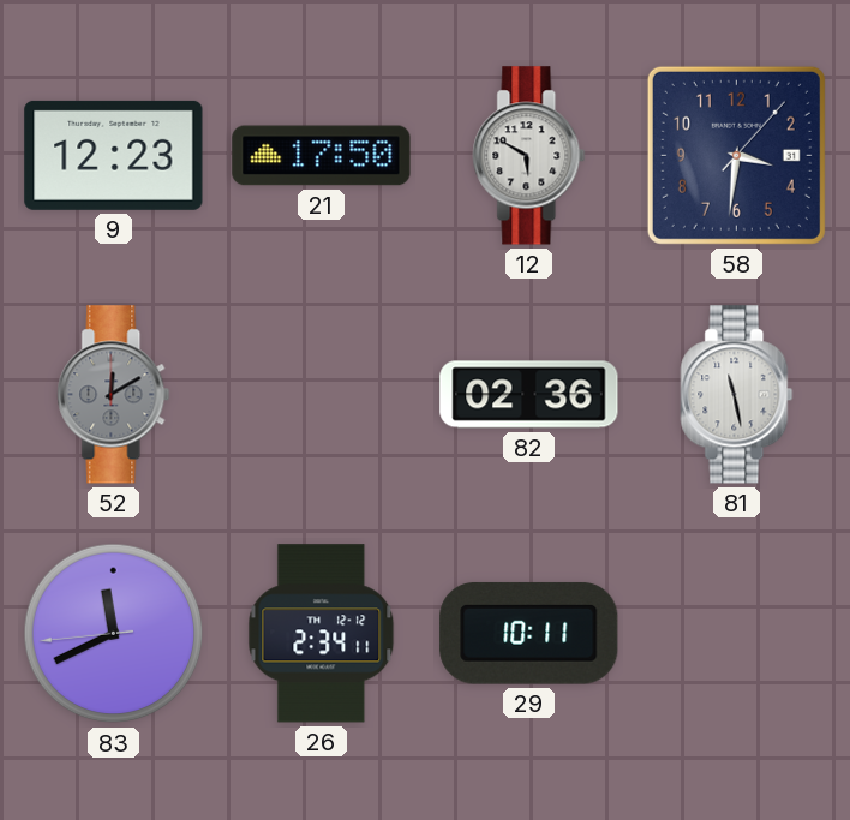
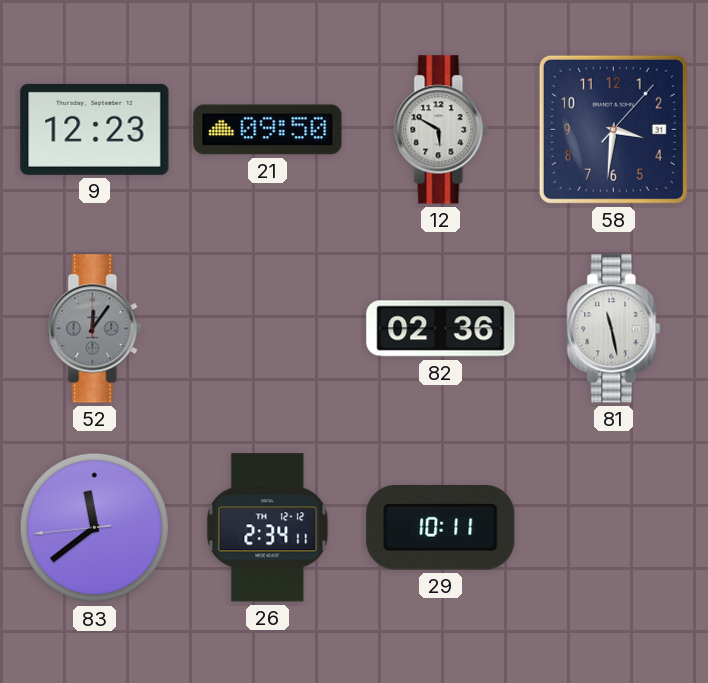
21: 17:50 -> 09:50
52: 12:10 -> 12:06
83: 11:40 -> 11:38
